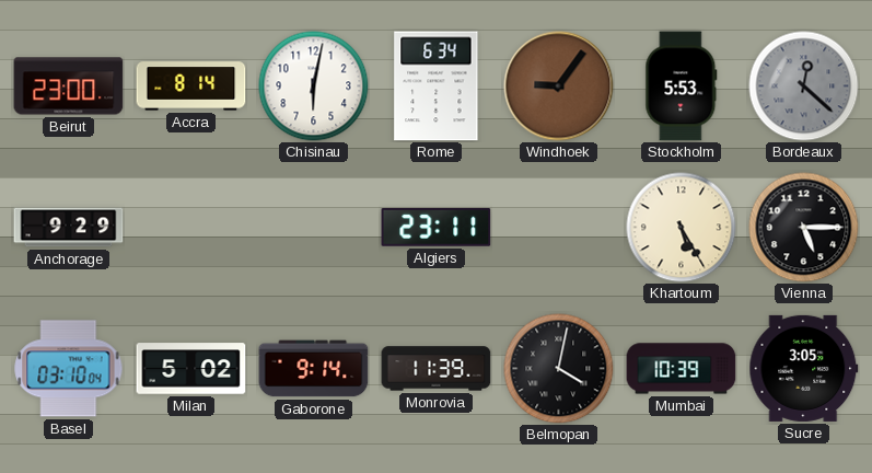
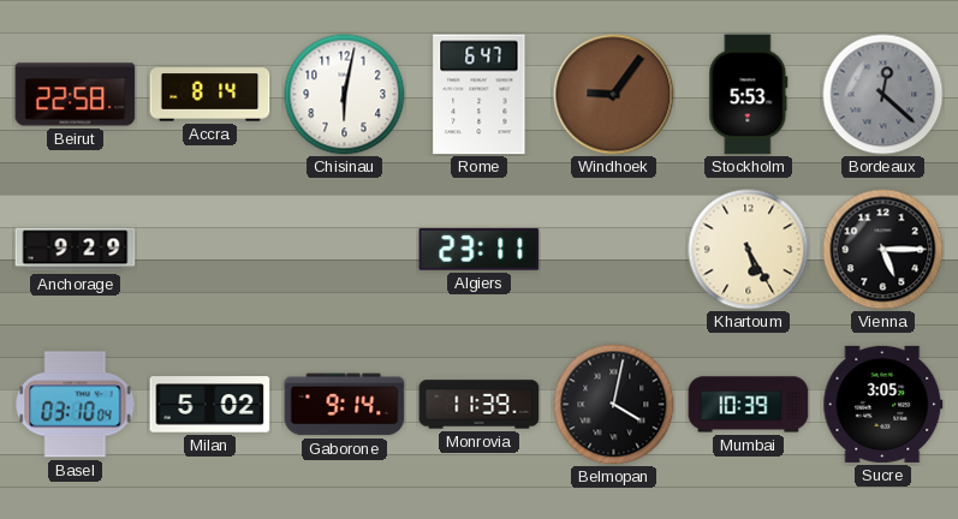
Beirut: 23:00 -> 22:58
Rome: 6:34 -> 6:47
